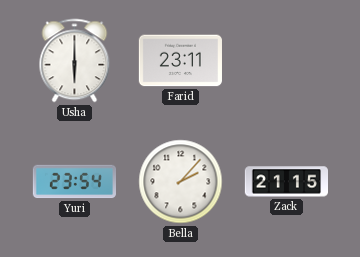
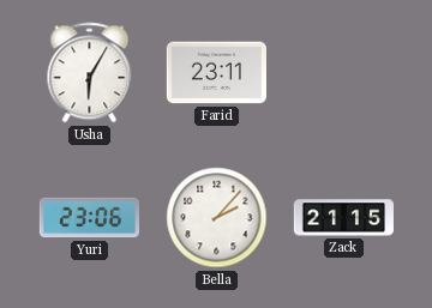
Usha: 6:00 -> 6:05
Yuri: 23:54 -> 23:06
